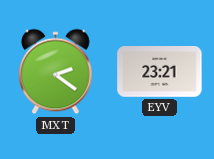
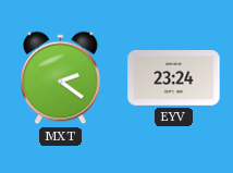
EYV: 23:21 -> 23:24
